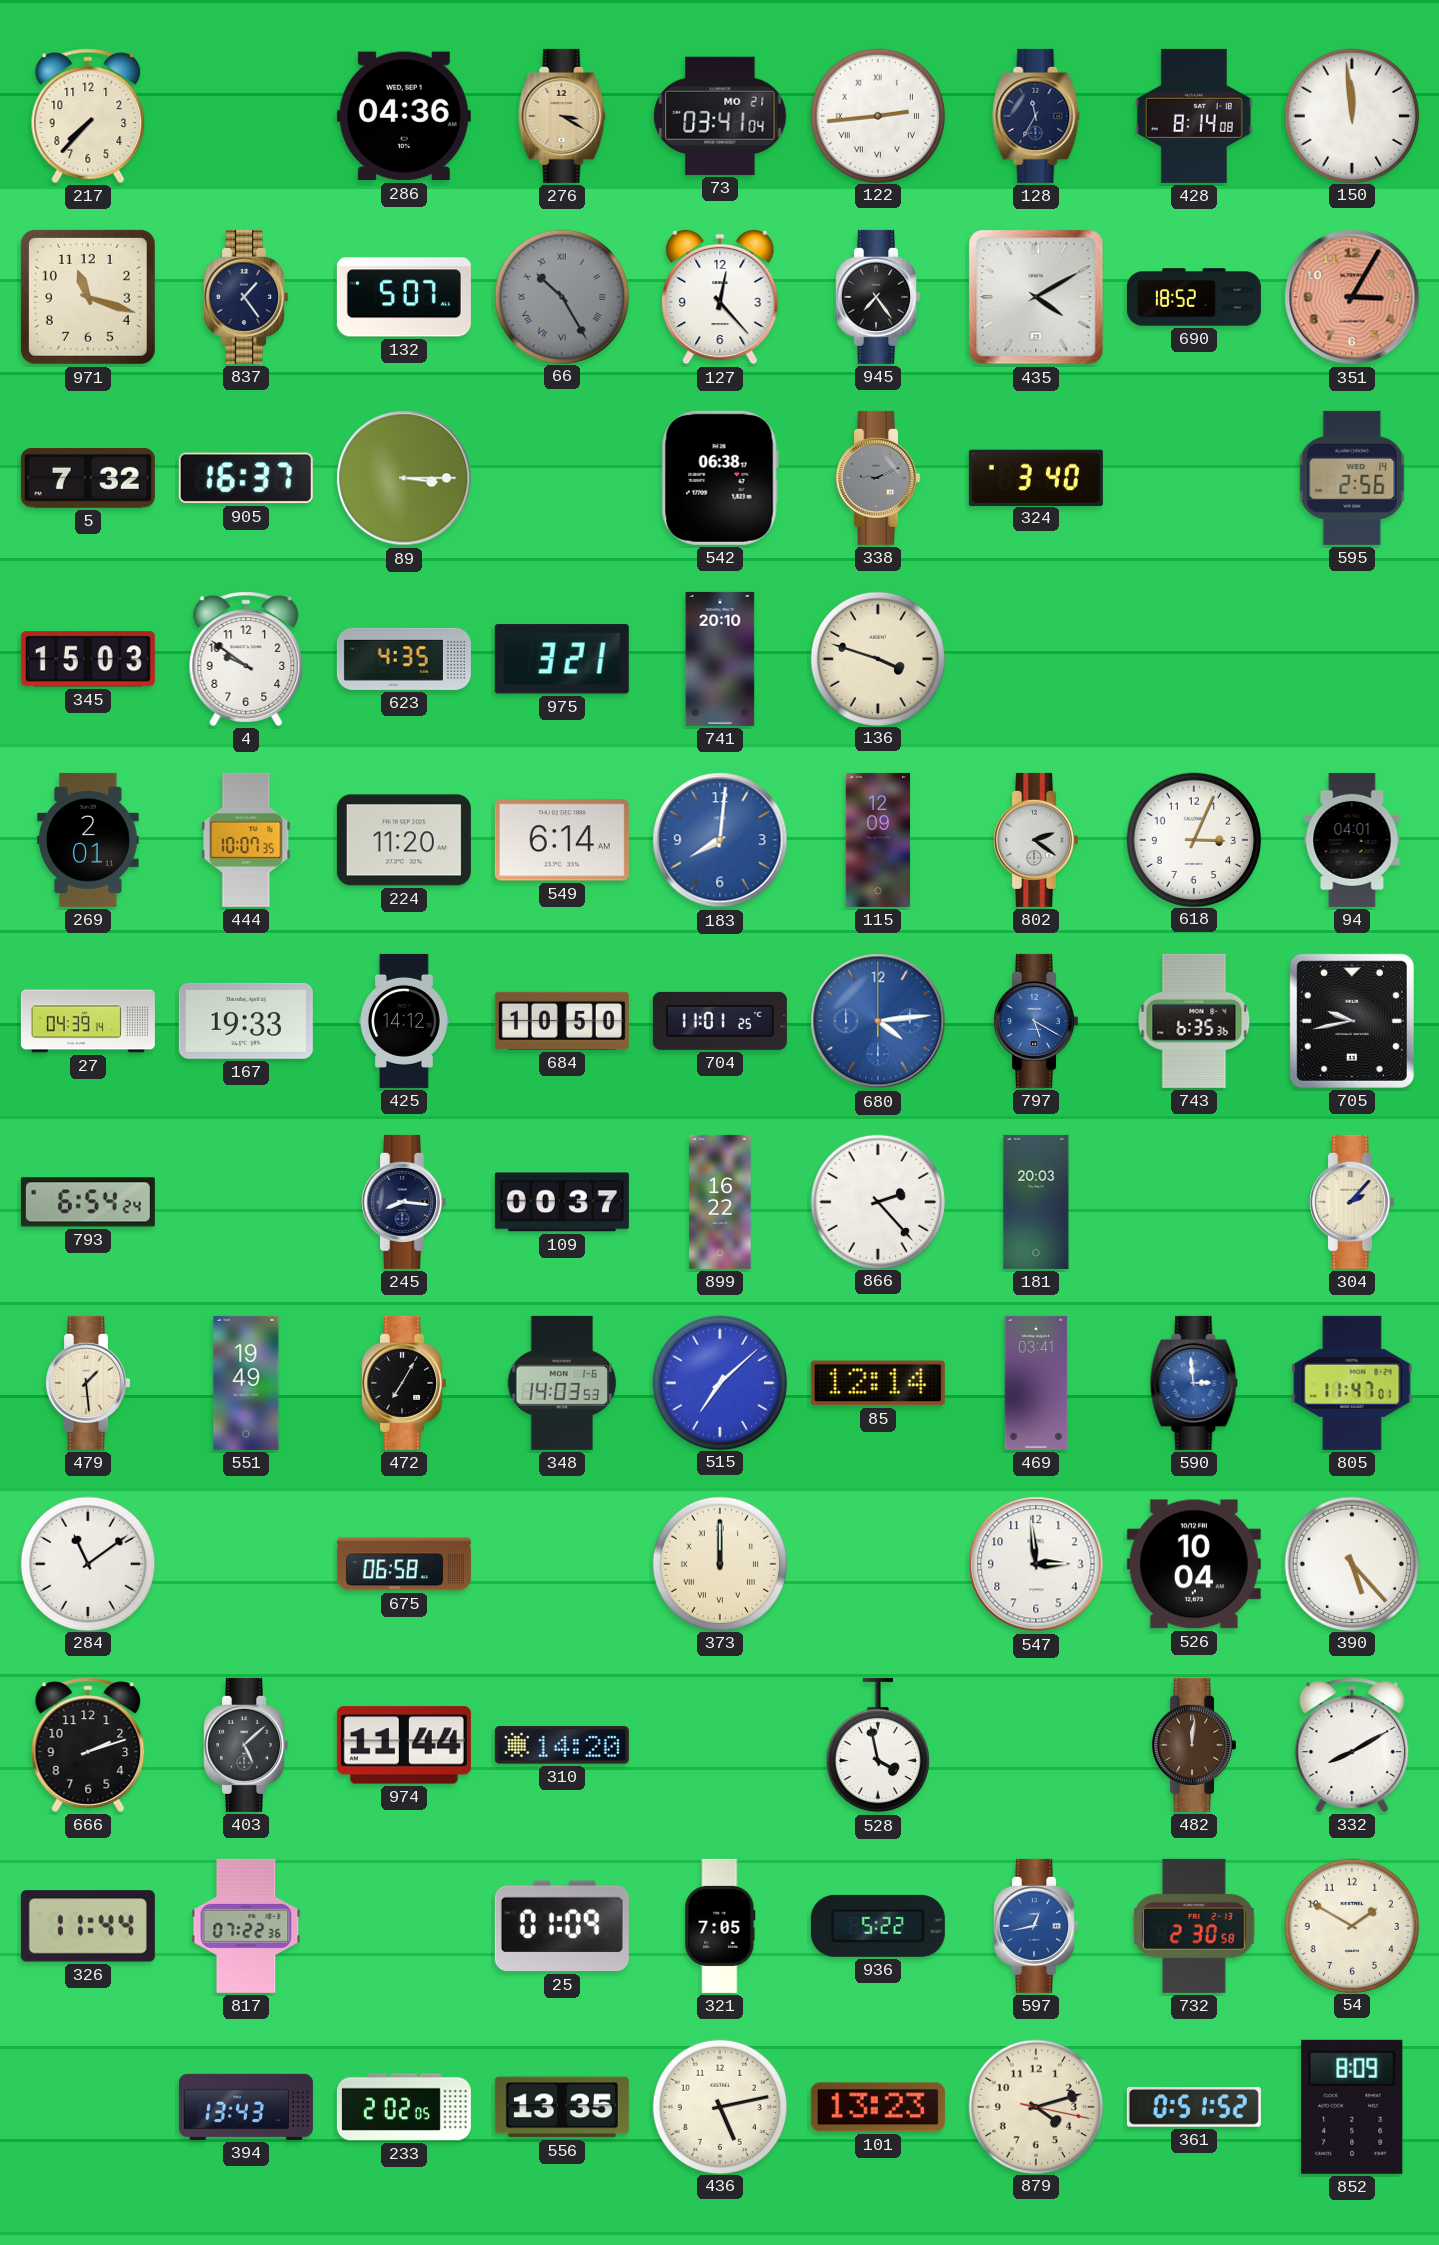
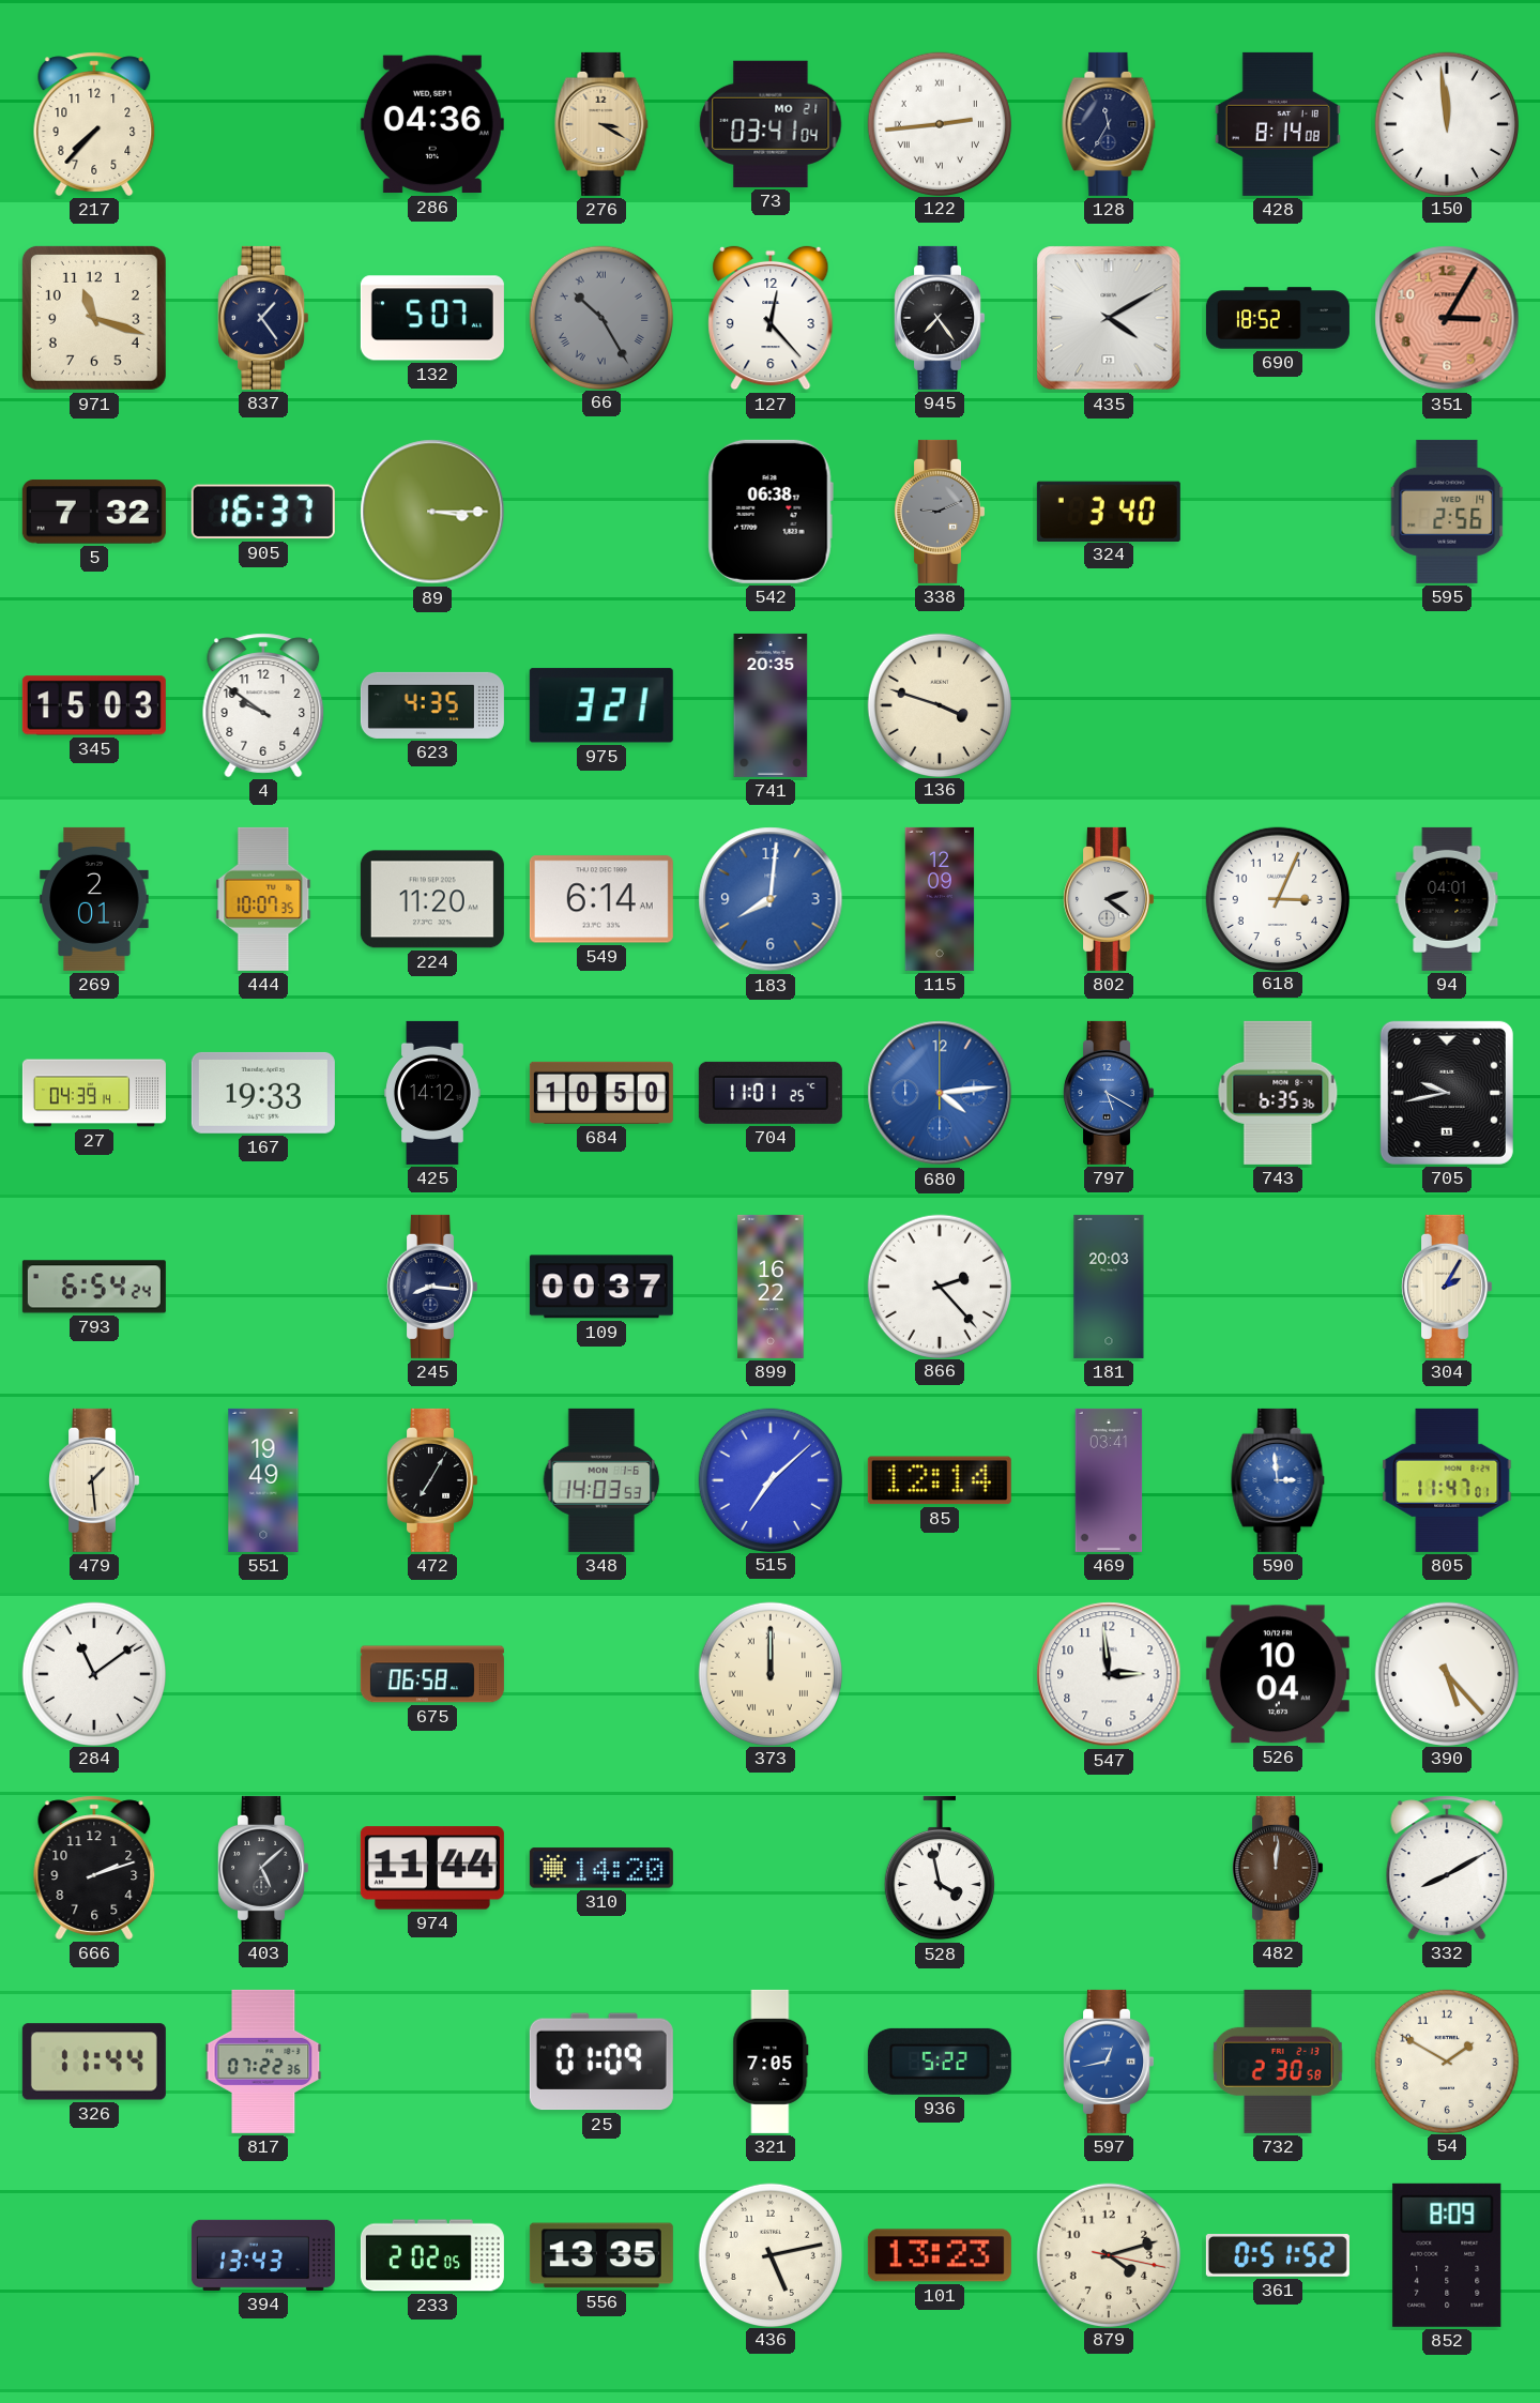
741: 20:10 -> 20:35
304: 2:07 -> 2:05
